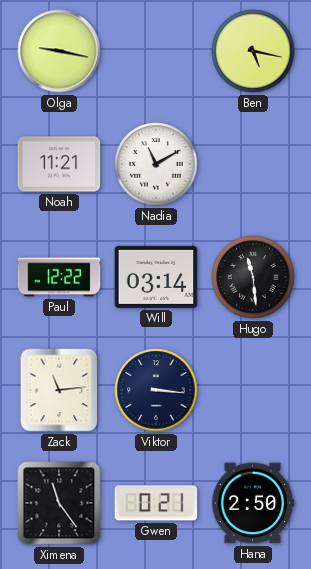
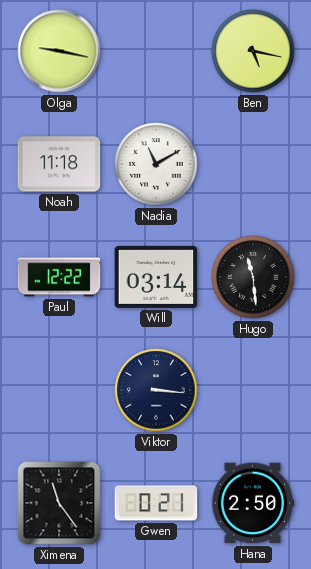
Noah: 11:21 -> 11:18
Zack: 11:14 -> none
